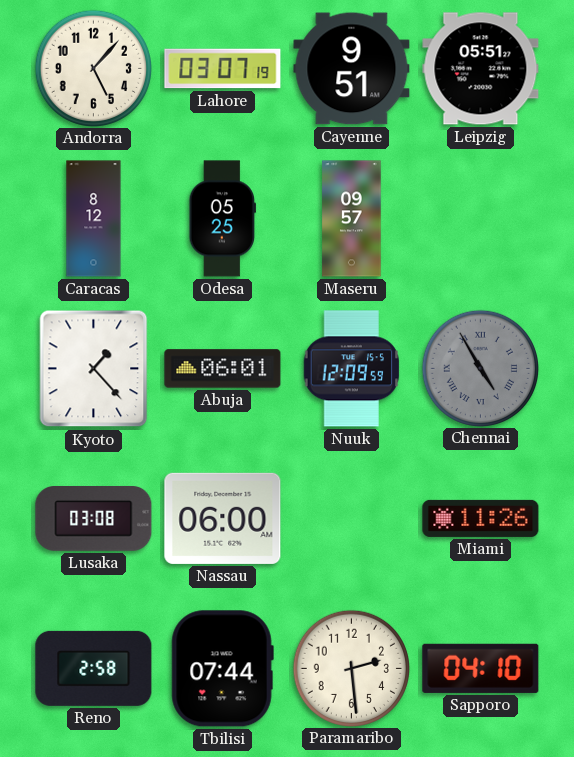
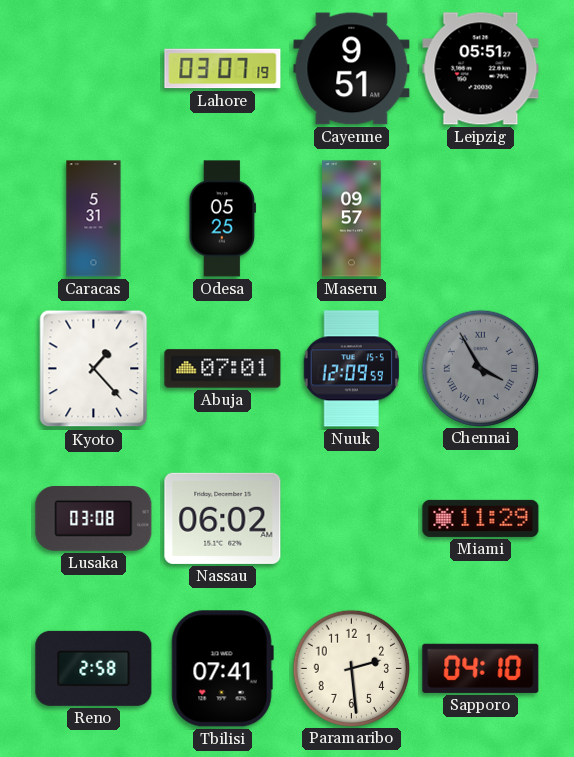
Andorra: 5:07 -> none
Caracas: 8:12 -> 5:31
Abuja: 06:01 -> 07:01
Chennai: 4:55 -> 3:55
Nassau: 06:00 -> 06:02
Miami: 11:26 -> 11:29
Tbilisi: 07:44 -> 07:41
